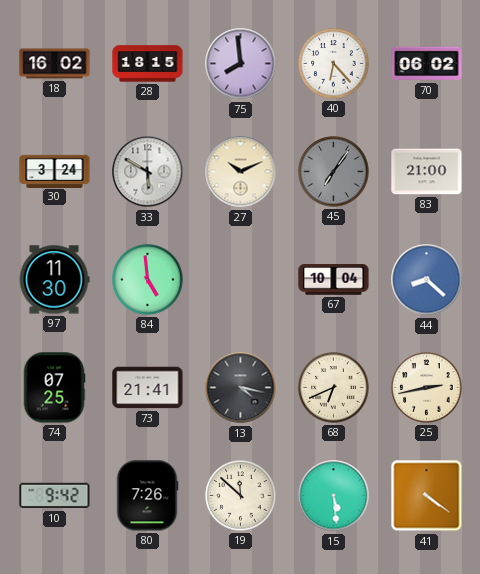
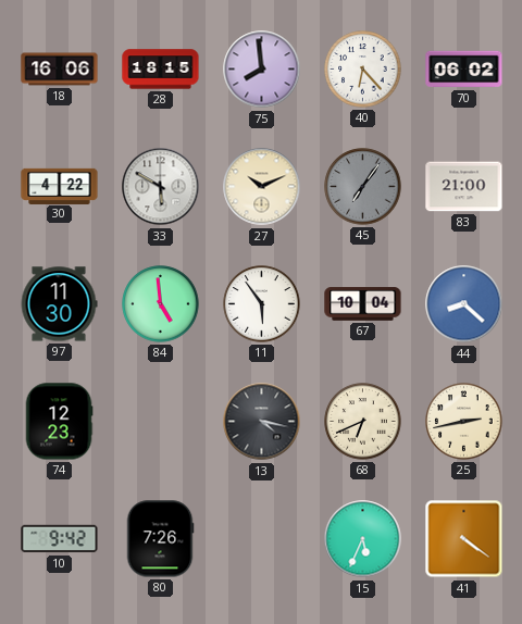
18: 16:02 -> 16:06
30: 3:24 -> 4:22
11: none -> 5:54
74: 07:25 -> 12:23
73: 21:41 -> none
19: 11:52 -> none
15: 5:29 -> 5:34
